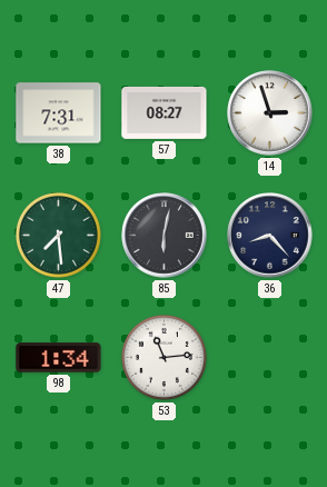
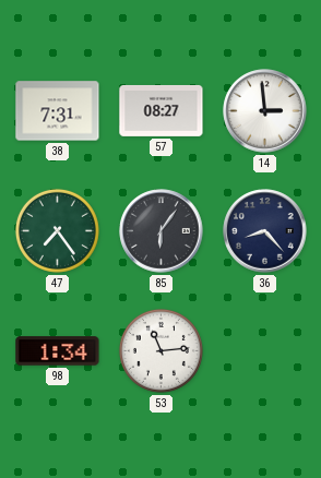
14: 2:57 -> 2:59
47: 7:29 -> 7:24
85: 6:02 -> 6:06
